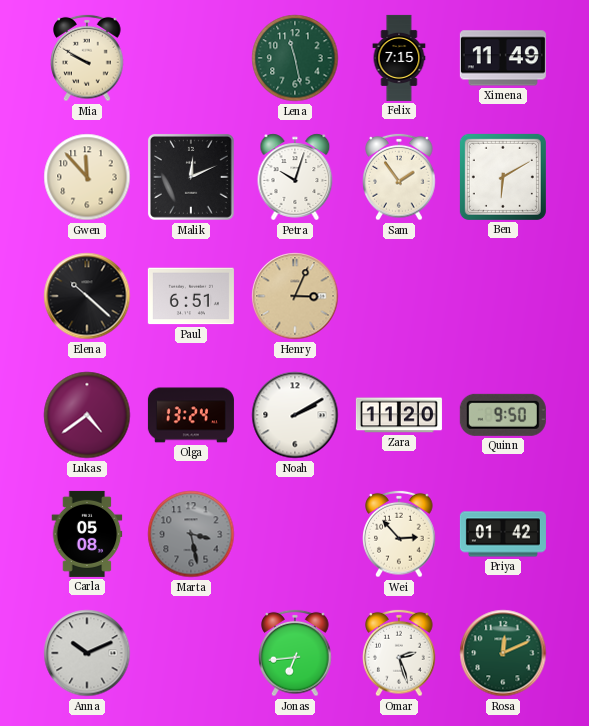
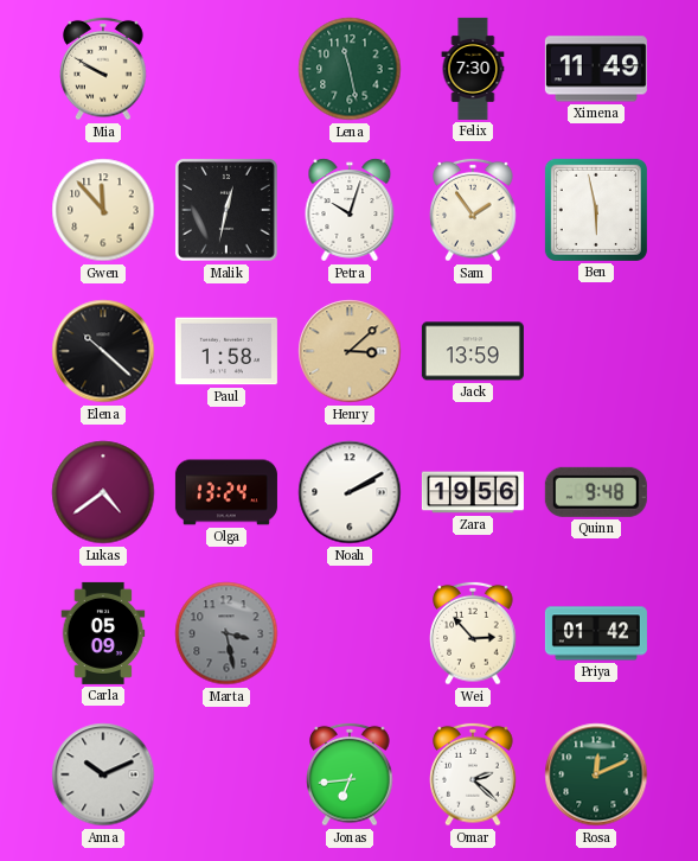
Felix: 7:15 -> 7:30
Malik: 12:11 -> 12:32
Ben: 6:10 -> 5:58
Paul: 6:51 -> 1:58
Henry: 3:04 -> 3:08
Jack: none -> 13:59
Zara: 11:20 -> 19:56
Quinn: 9:50 -> 9:48
Carla: 05:08 -> 05:09
Omar: 2:27 -> 2:22
